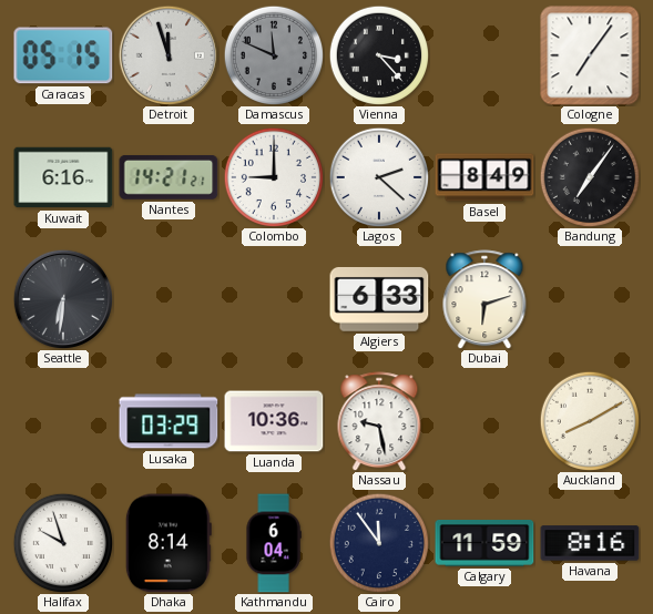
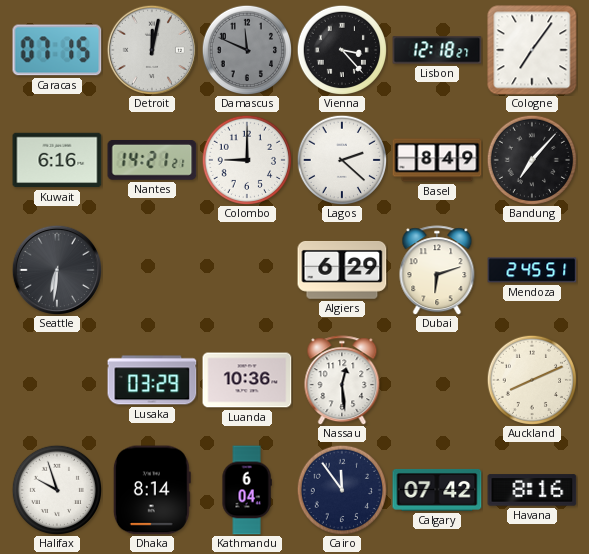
Caracas: 05:15 -> 07:15
Detroit: 11:57 -> 12:02
Lisbon: none -> 12:18
Bandung: 7:06 -> 7:07
Algiers: 6:33 -> 6:29
Mendoza: none -> 2:45
Nassau: 9:28 -> 12:29
Auckland: 8:10 -> 8:11
Calgary: 11:59 -> 07:42
